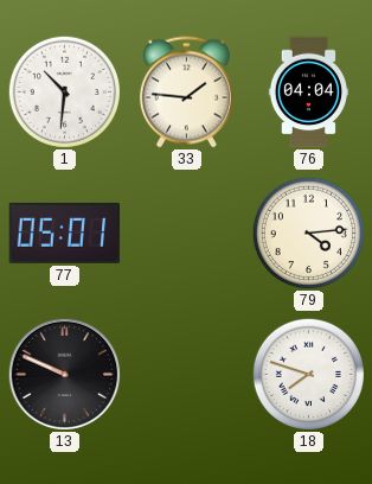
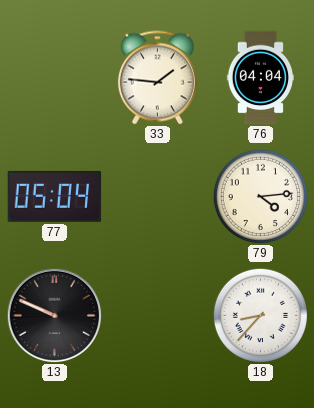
1: 10:31 -> none
77: 05:01 -> 05:04
18: 7:48 -> 8:37
